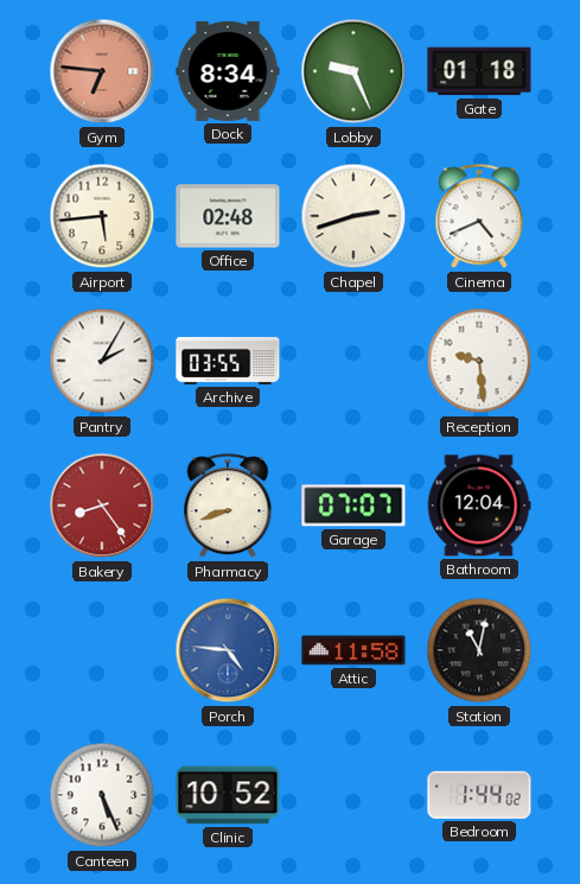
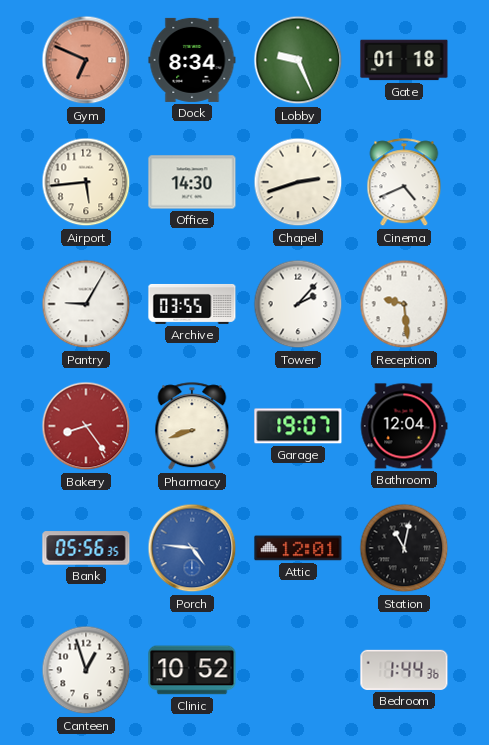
Gym: 6:46 -> 6:49
Office: 02:48 -> 14:30
Pantry: 2:05 -> 9:05
Tower: none -> 2:07
Garage: 07:07 -> 19:07
Bank: none -> 05:56
Attic: 11:58 -> 12:01
Canteen: 5:26 -> 12:57
Bedroom: 1:44:02 -> 1:44:36
